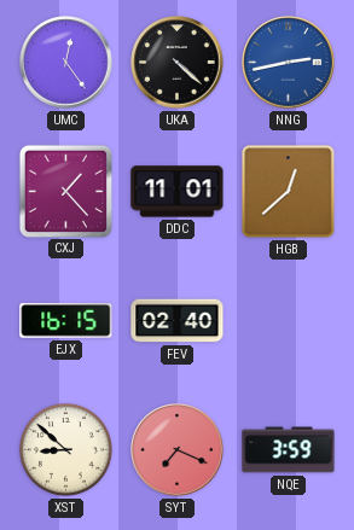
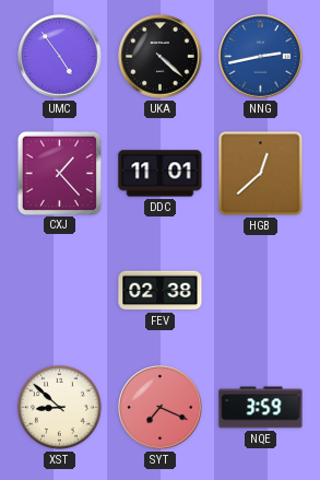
UMC: 12:24 -> 4:54
EJX: 16:15 -> none
FEV: 02:40 -> 02:38
